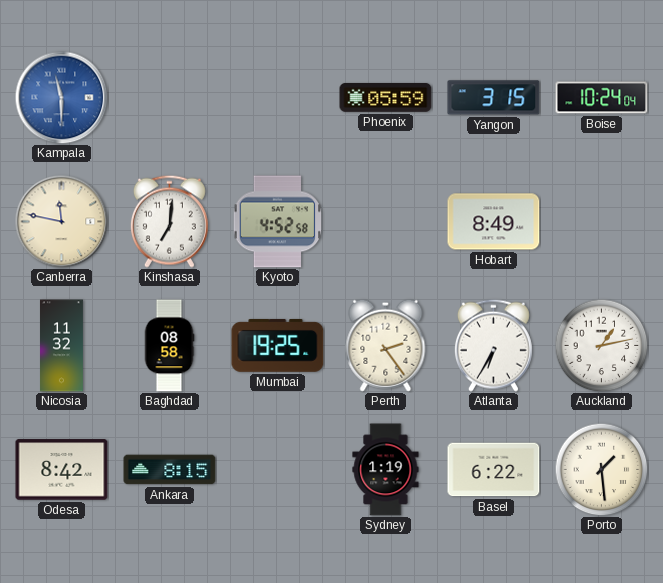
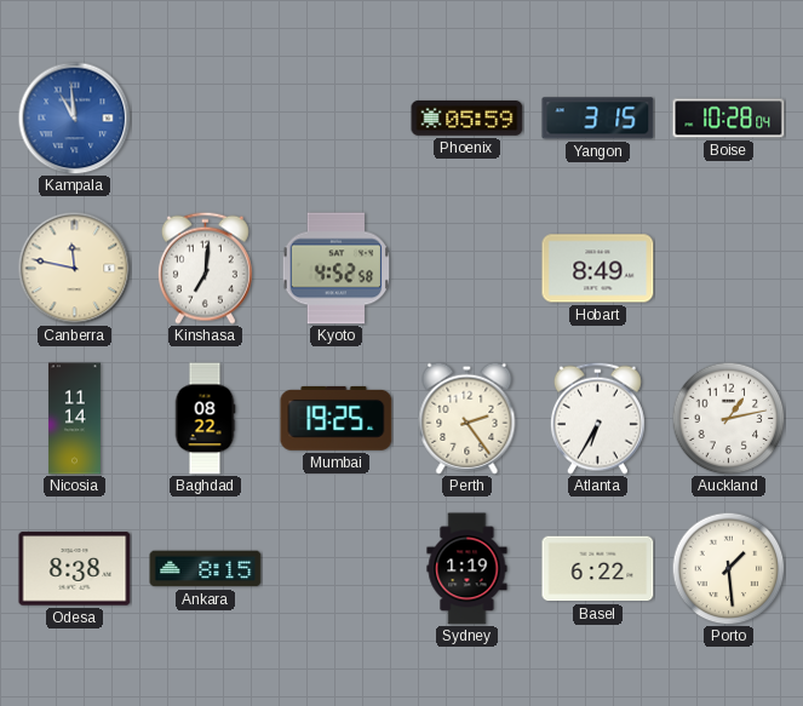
Kampala: 11:30 -> 10:59
Boise: 10:24 -> 10:28
Nicosia: 11:32 -> 11:14
Baghdad: 08:58 -> 08:22
Odesa: 8:42 -> 8:38
